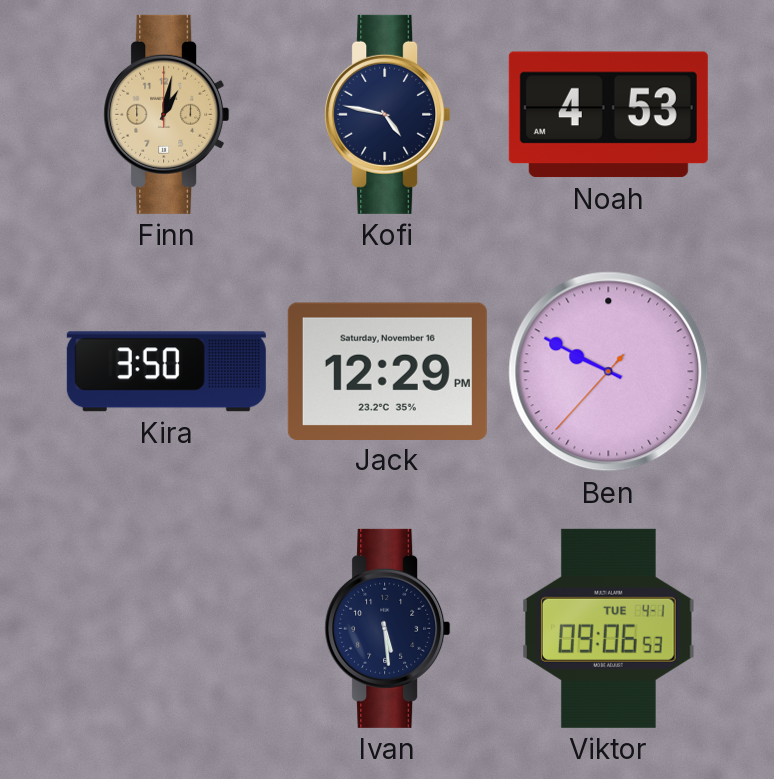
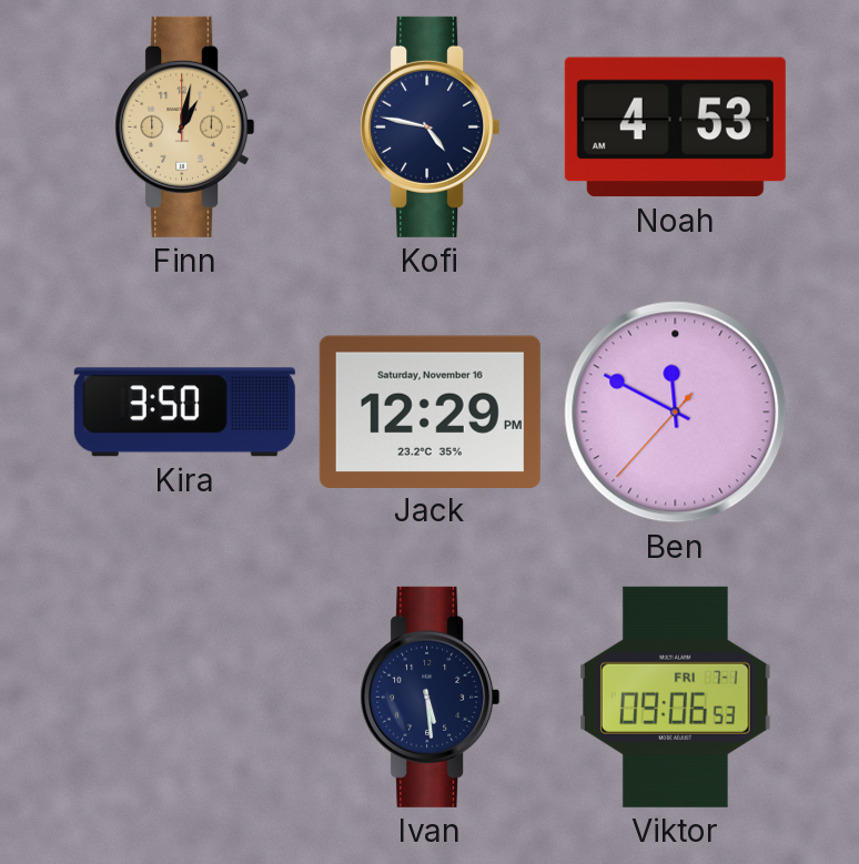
Ben: 9:49 -> 11:49
Viktor date: TUE 4-1 -> FRI 7-1
